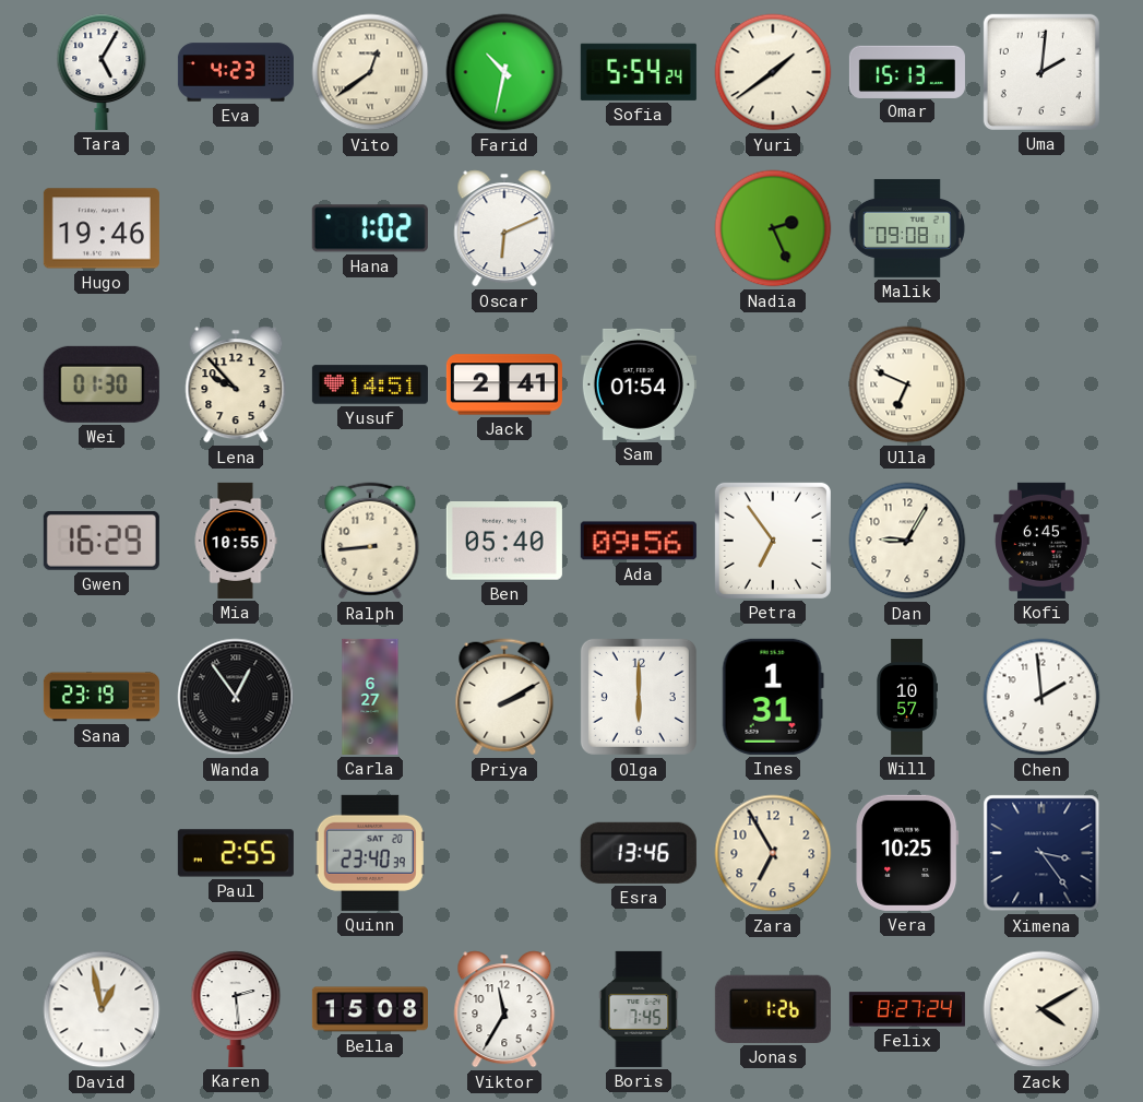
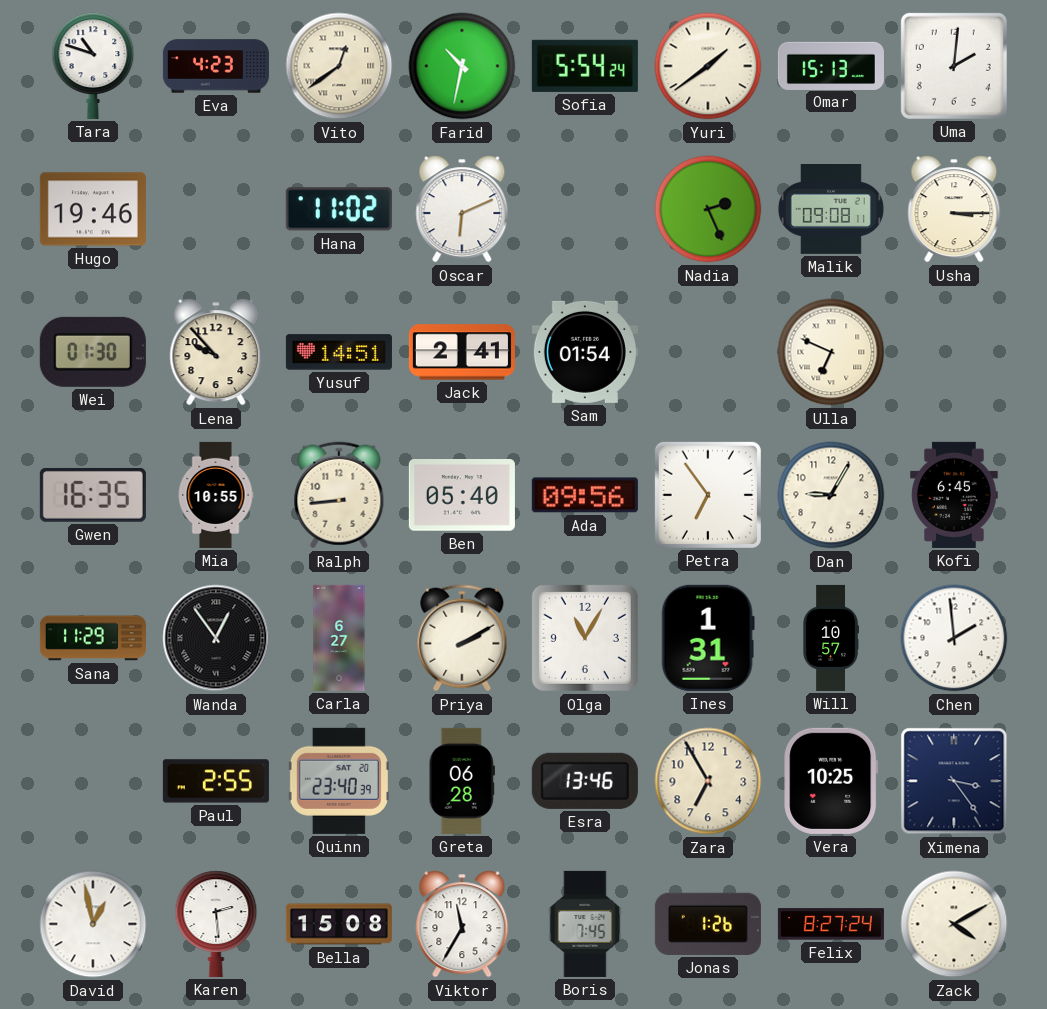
Tara: 5:05 -> 10:48
Hana: 1:02 -> 11:02
Usha: none -> 3:15
Gwen: 16:29 -> 16:35
Sana: 23:19 -> 11:29
Olga: 6:00 -> 11:05
Greta: none -> 06:28
